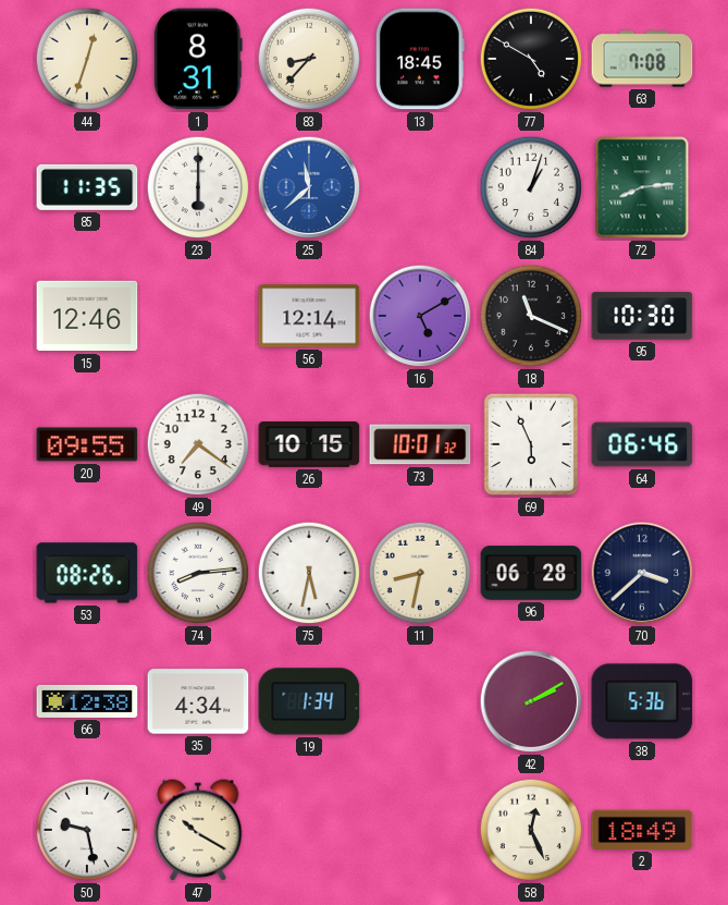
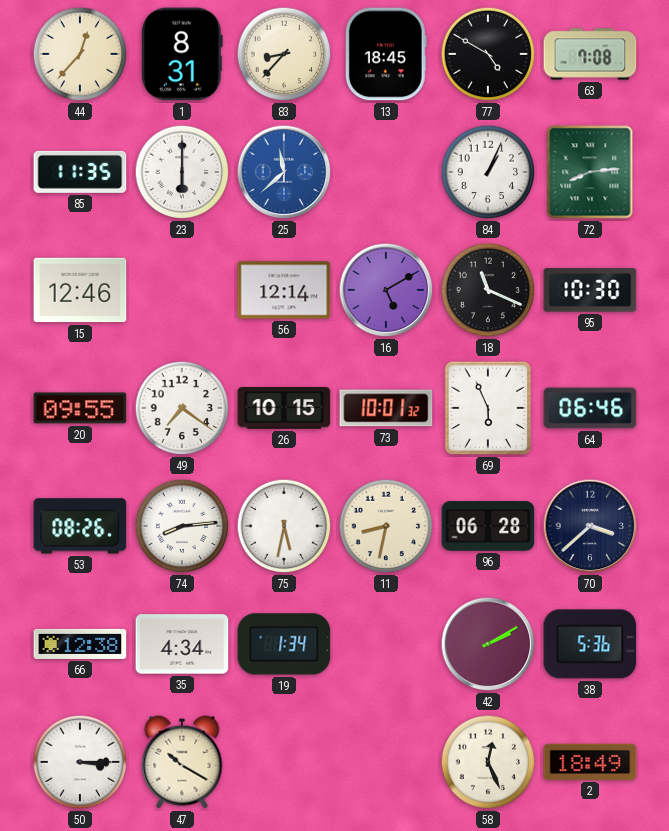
44: 12:33 -> 12:37
84: 1:03 -> 1:04
50: 9:28 -> 3:15
